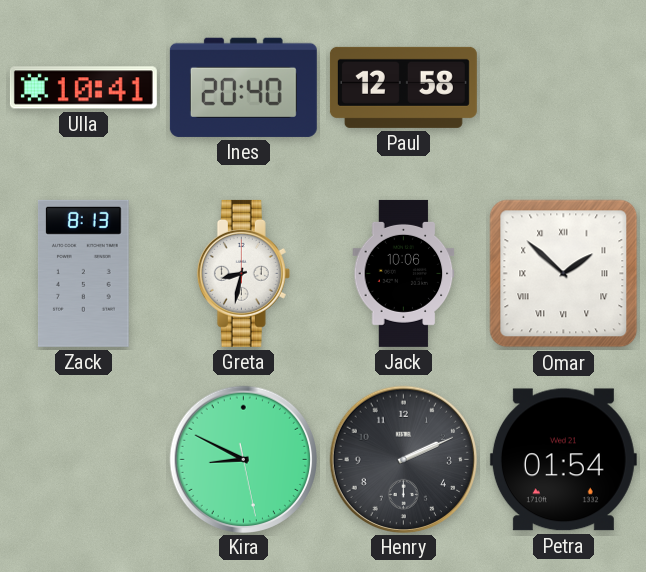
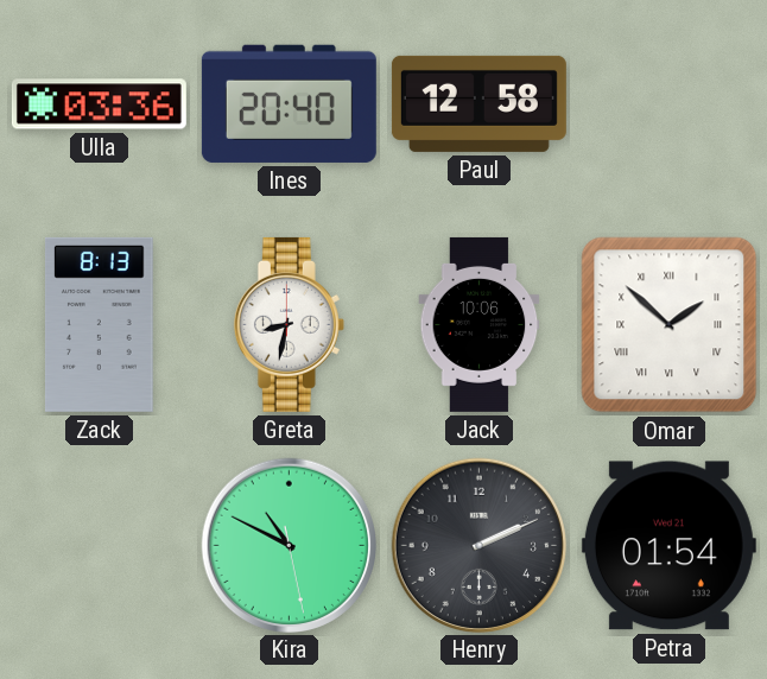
Ulla: 10:41 -> 03:36
Kira: 8:49 -> 10:49
